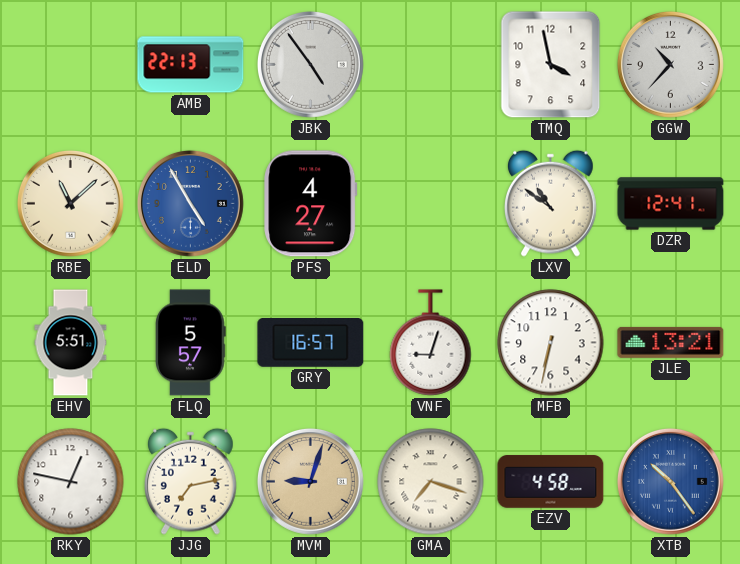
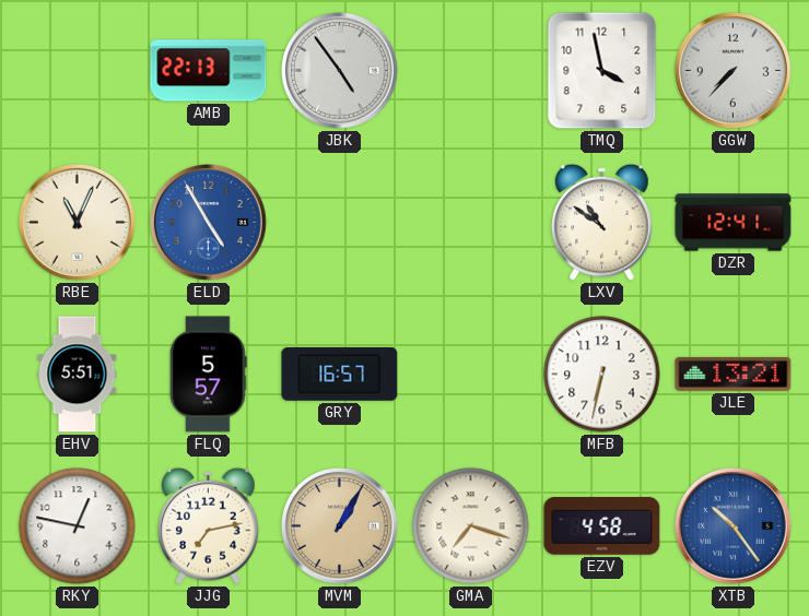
GGW: 10:37 -> 7:37
RBE: 11:08 -> 11:04
PFS: 4:27 -> none
VNF: 9:03 -> none
MVM: 9:03 -> 1:05
